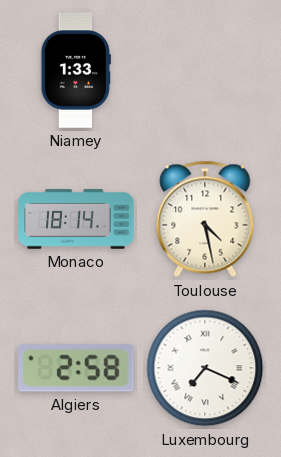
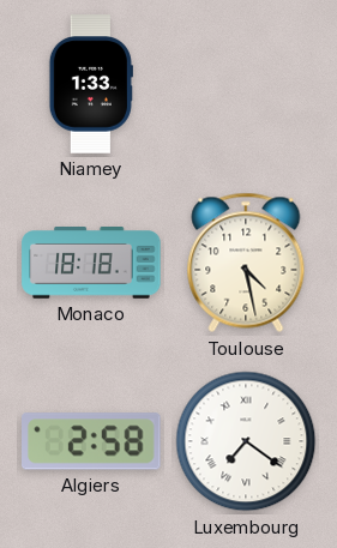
Monaco: 18:14 -> 18:18
Luxembourg: 7:19 -> 7:21
